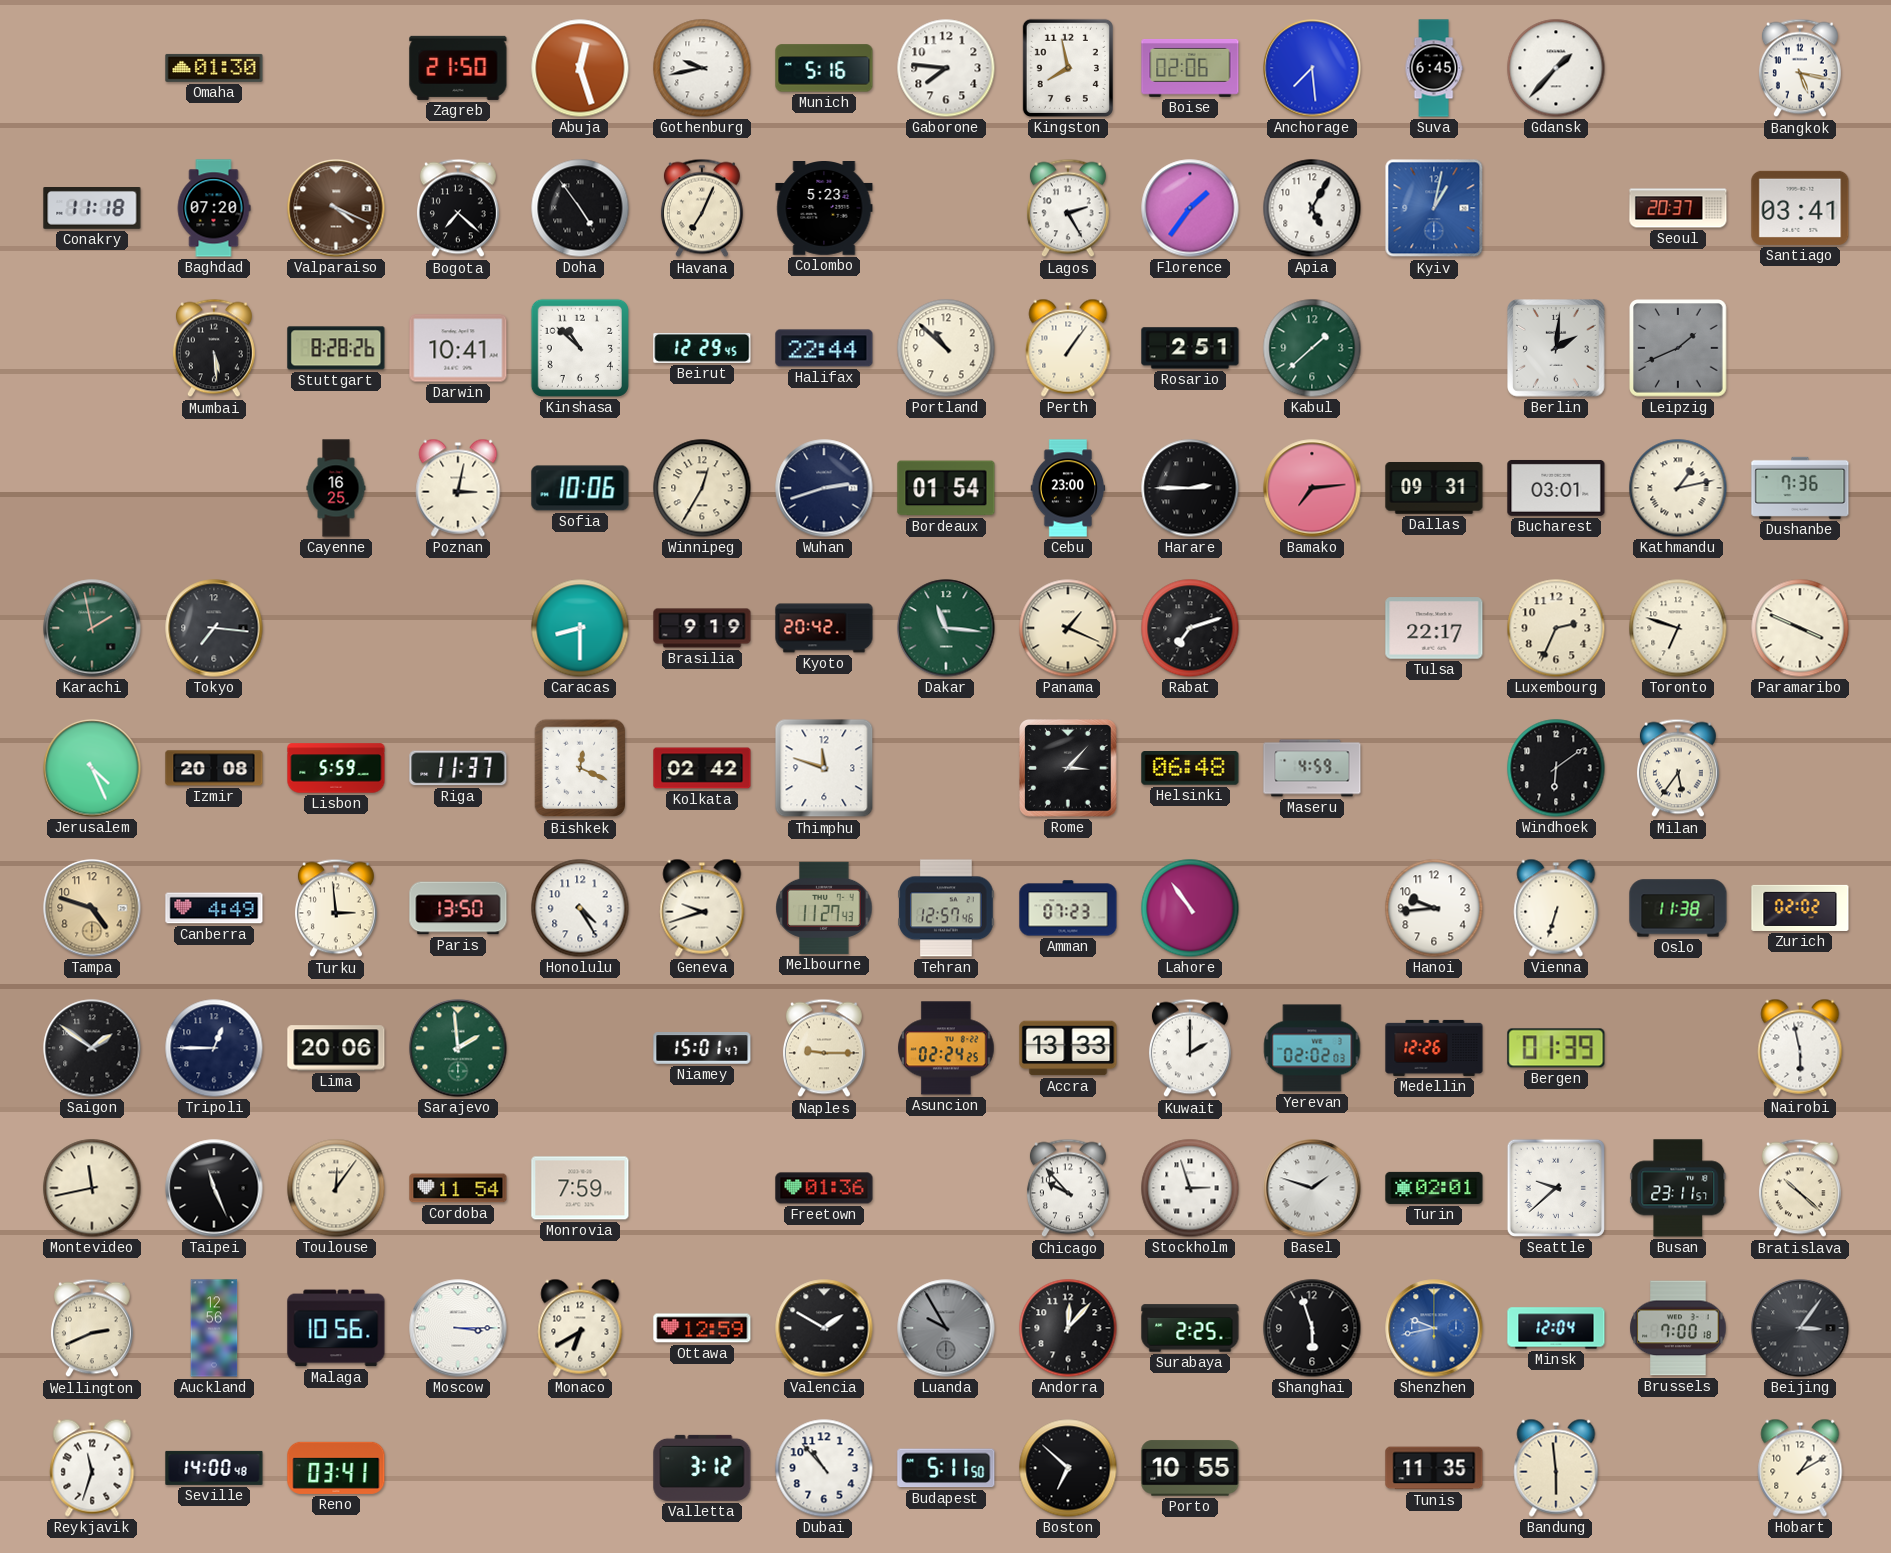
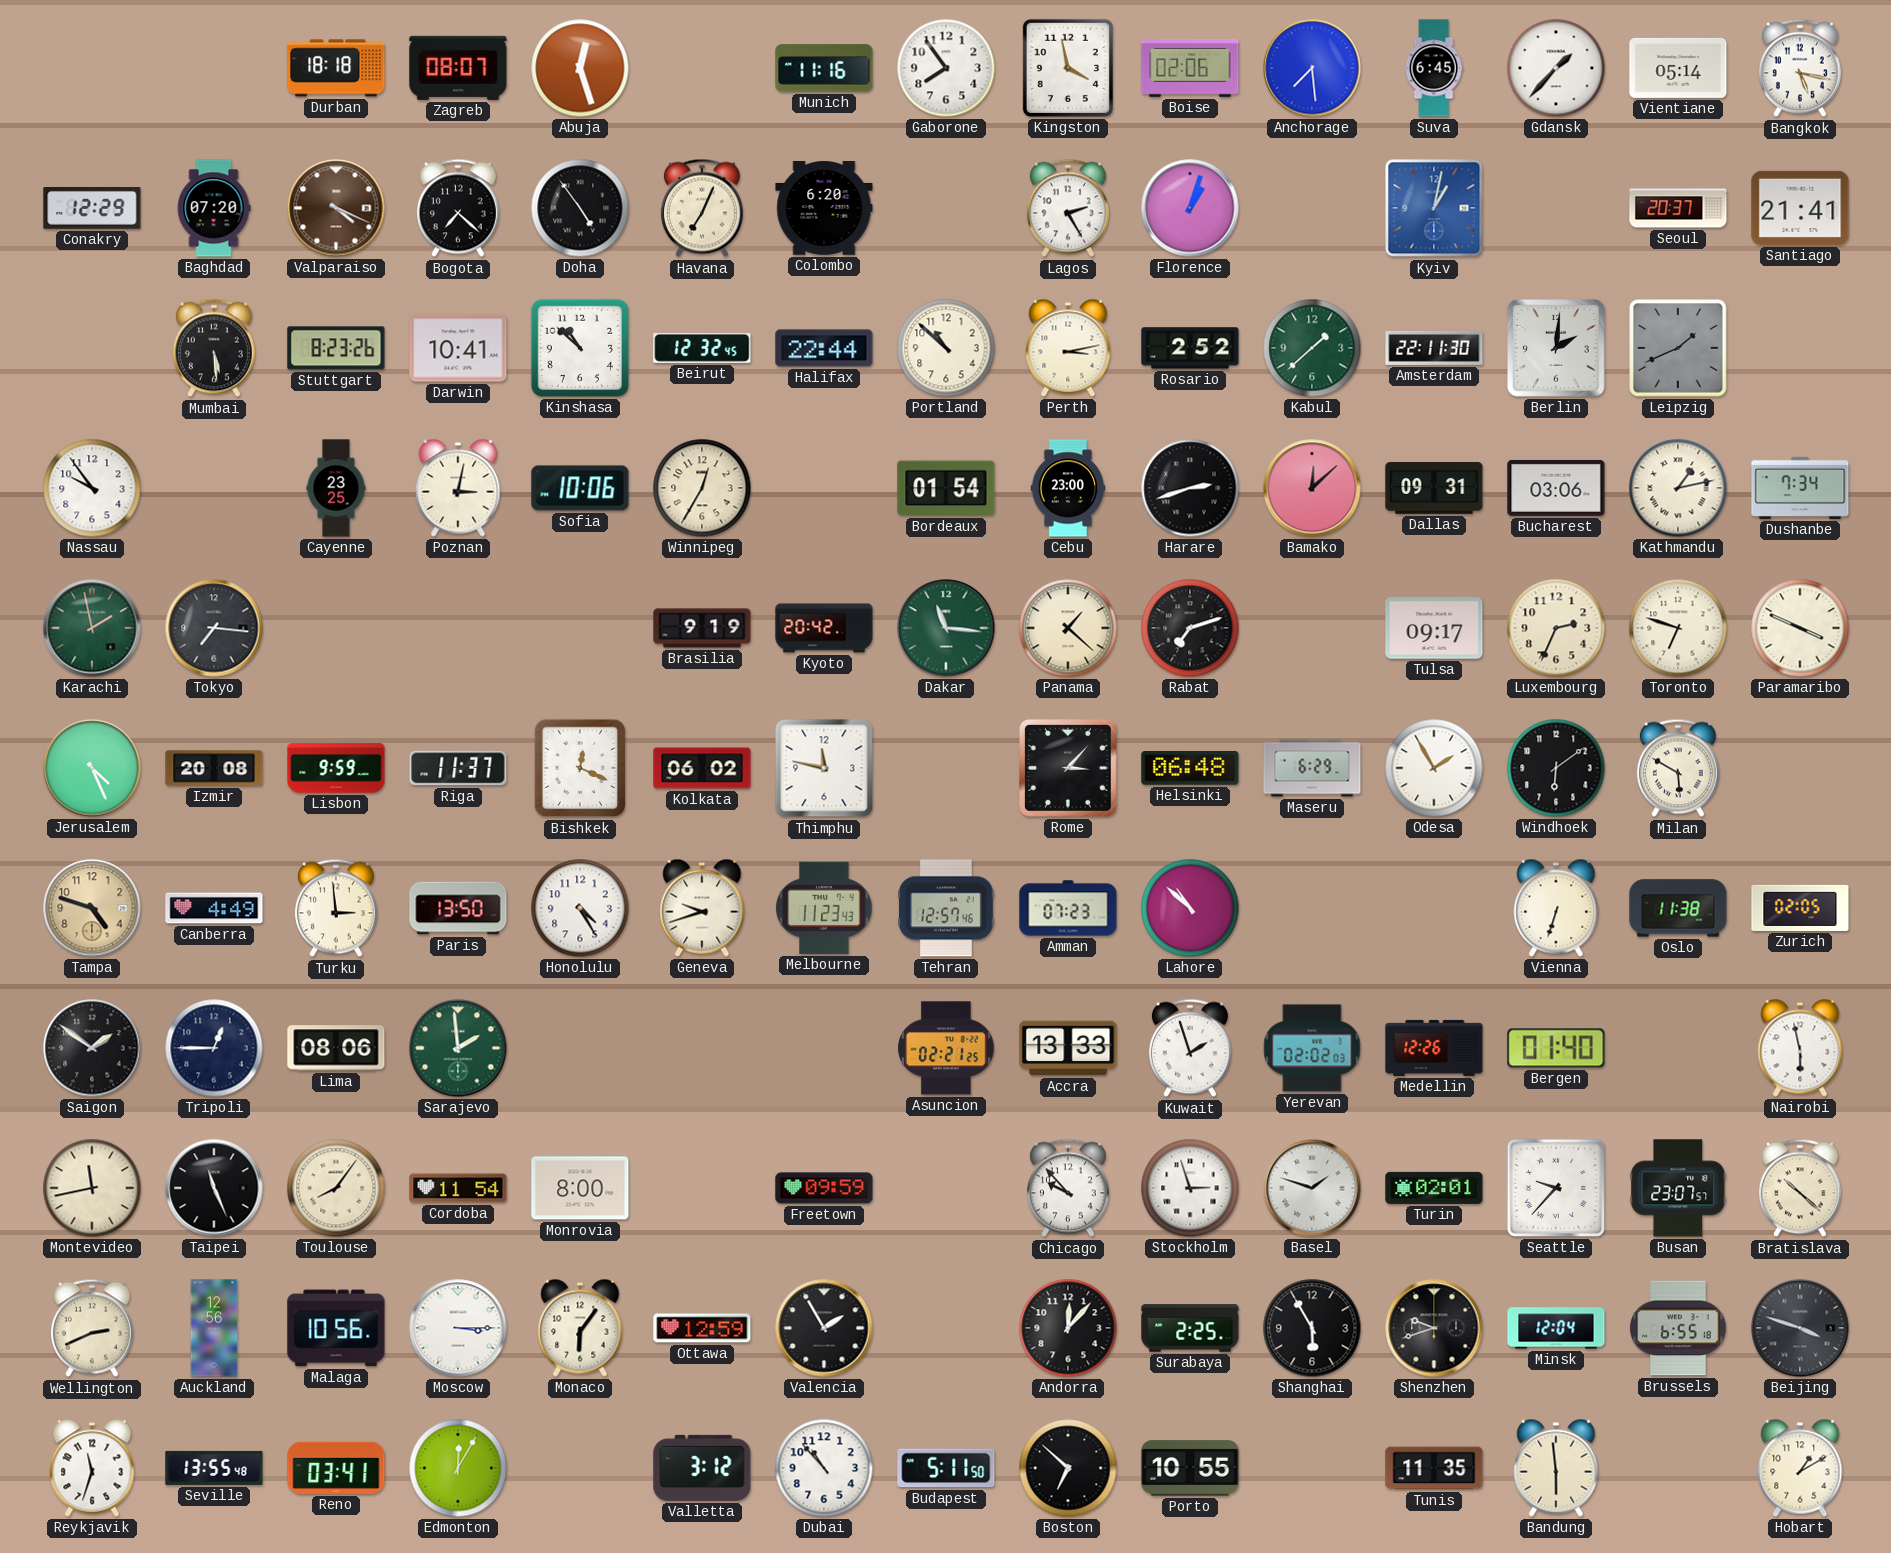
Omaha: 01:30 -> none
Durban: none -> 18:18
Zagreb: 21:50 -> 08:07
Gothenburg: 9:43 -> none
Munich: 5:16 -> 11:16
Gaborone: 7:46 -> 7:54
Kingston: 7:58 -> 3:58
Vientiane: none -> 05:14
Conakry: 11:18 -> 12:29
Colombo: 5:23 -> 6:20
Florence: 1:36 -> 1:03
Apia: 5:05 -> none
Santiago: 03:41 -> 21:41
Stuttgart: 8:28 -> 8:23
Beirut: 12:29 -> 12:32
Perth: 1:06 -> 3:13
Rosario: 2:51 -> 2:52
Amsterdam: none -> 22:11
Nassau: none -> 9:54
Cayenne: 16:25 -> 23:25
Wuhan: 2:42 -> none
Harare: 2:45 -> 2:42
Bamako: 7:14 -> 12:08
Bucharest: 03:01 -> 03:06
Dushanbe: 7:36 -> 7:34
Caracas: 8:30 -> none
Panama: 1:19 -> 1:22
Tulsa: 22:17 -> 09:17
Lisbon: 5:59 -> 9:59
Kolkata: 02:42 -> 06:02
Thimphu: 11:48 -> 11:47
Maseru: 4:59 -> 6:29
Odesa: none -> 1:55
Milan: 5:36 -> 5:50
Melbourne: 11:27 -> 11:23
Lahore: 10:54 -> 10:52
Hanoi: 9:44 -> none
Zurich: 02:02 -> 02:05
Lima: 20:06 -> 08:06
Niamey: 15:01 -> none
Naples: 9:15 -> none
Asuncion: 02:24 -> 02:21
Kuwait: 2:00 -> 1:57
Bergen: 01:39 -> 01:40
Toulouse: 12:06 -> 8:06
Monrovia: 7:59 -> 8:00
Freetown: 01:36 -> 09:59
Seattle: 9:38 -> 9:37
Busan: 23:11 -> 23:07
Monaco: 6:40 -> 6:06
Valencia: 1:50 -> 1:55
Luanda: 9:55 -> none
Shanghai: 5:57 -> 5:55
Shenzhen: 9:43 -> 9:42
Shenzhen dial: blue -> black
Brussels: 7:00 -> 6:55
Beijing: 3:06 -> 3:48
Seville: 14:00 -> 13:55
Edmonton: none -> 12:05
